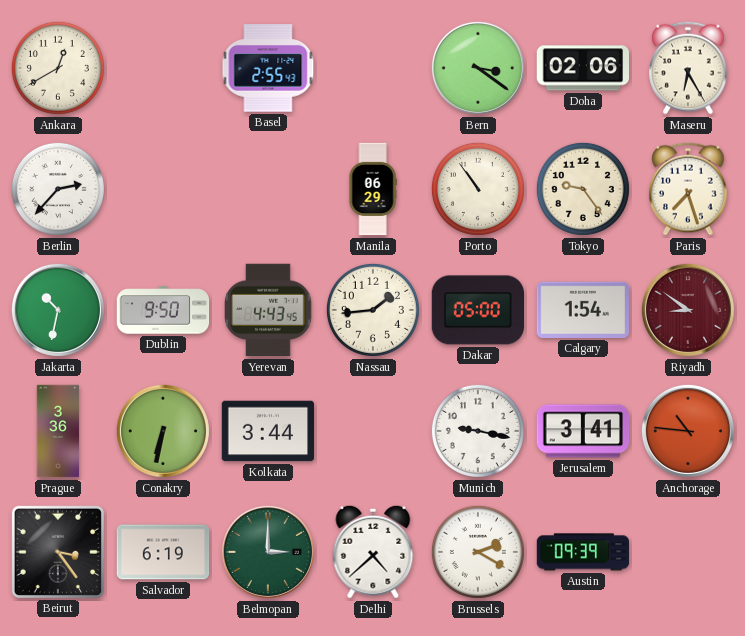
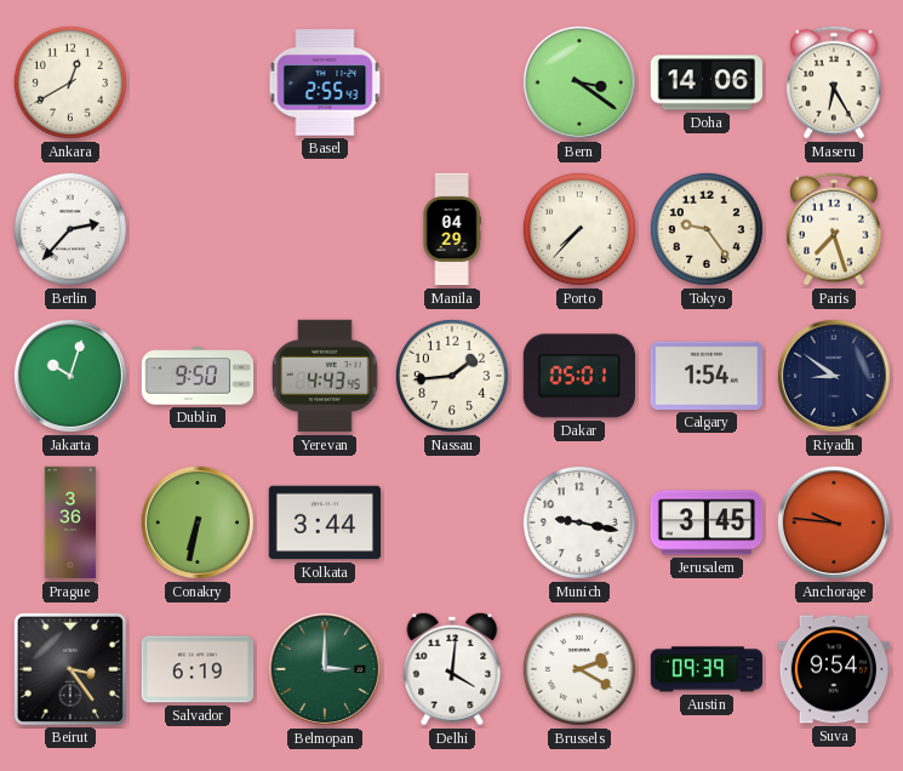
Doha: 02:06 -> 14:06
Manila: 06:29 -> 04:29
Porto: 10:54 -> 7:37
Jakarta: 10:32 -> 10:03
Dakar: 05:00 -> 05:01
Riyadh dial: burgundy -> navy
Jerusalem: 3:41 -> 3:45
Anchorage: 10:46 -> 9:46
Delhi: 4:38 -> 4:01
Suva: none -> 9:54
